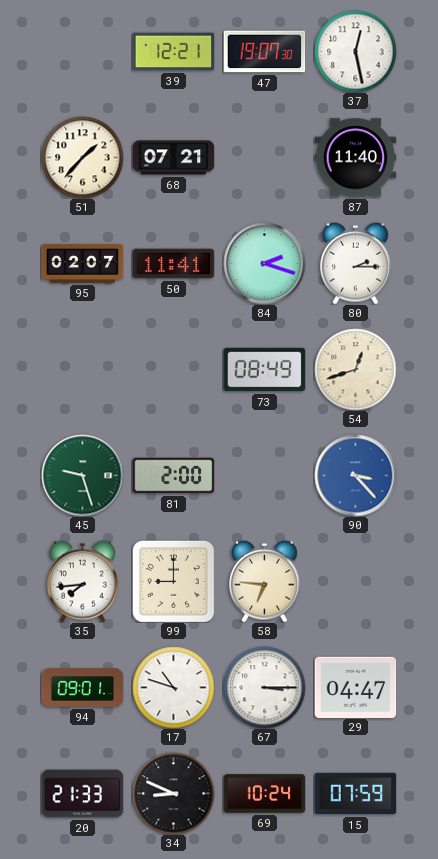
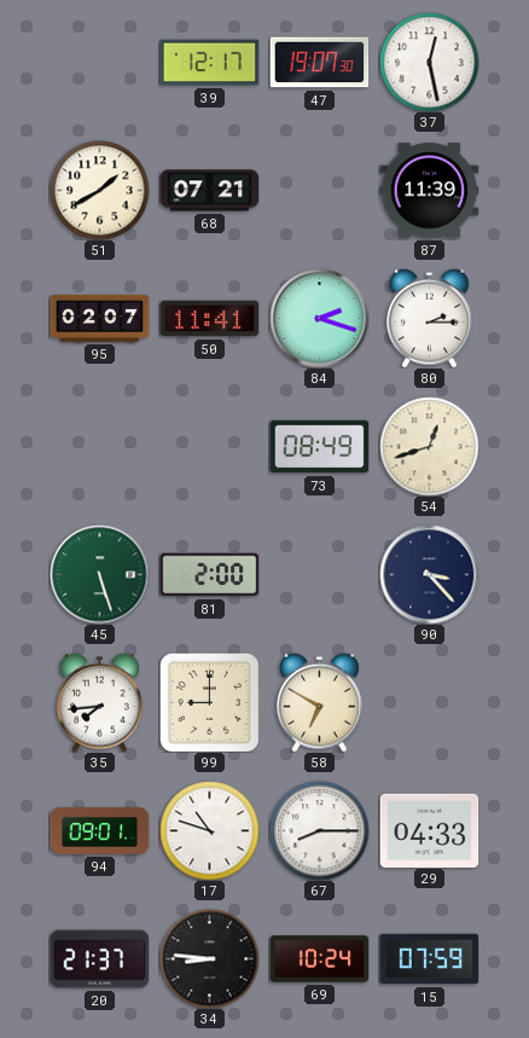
39: 12:21 -> 12:17
51: 1:37 -> 1:40
87: 11:40 -> 11:39
45: 9:27 -> 5:27
90 dial: blue -> navy
58: 6:46 -> 6:50
67: 3:15 -> 8:15
29: 04:47 -> 04:33
20: 21:33 -> 21:37
34: 8:49 -> 8:46
